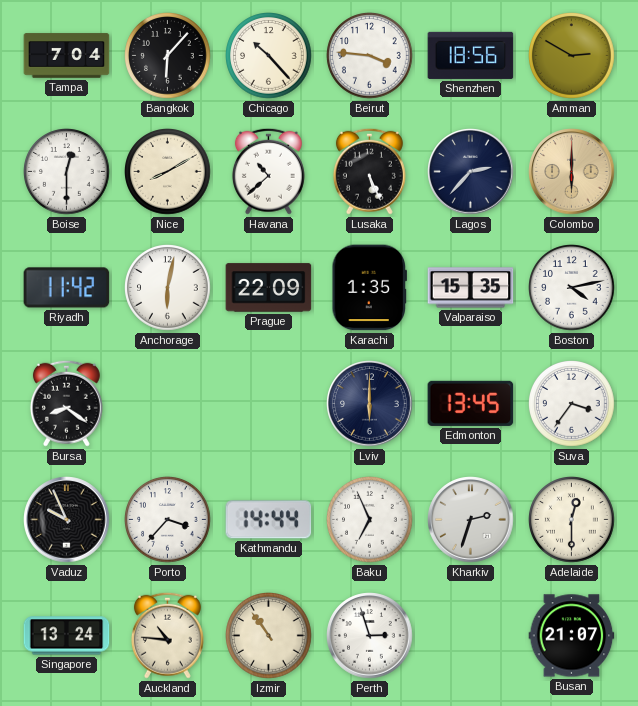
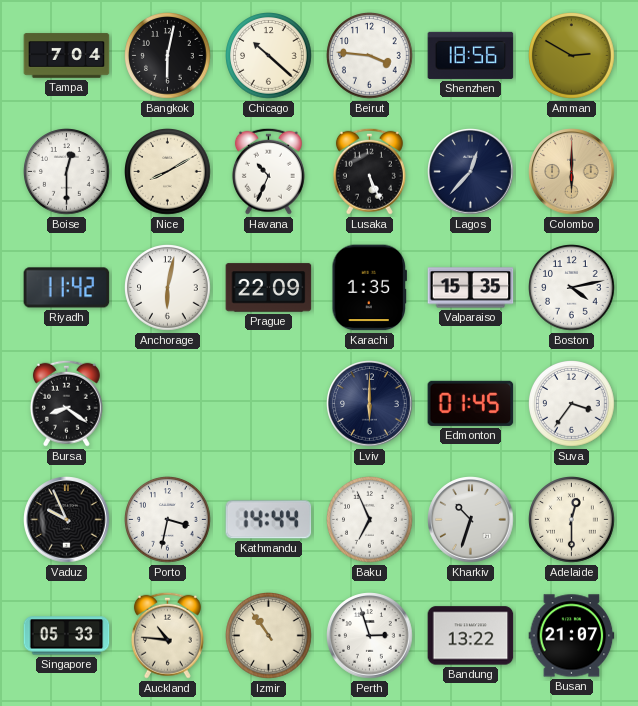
Bangkok: 6:07 -> 6:02
Chicago: 10:23 -> 10:22
Havana: 10:38 -> 10:34
Lagos: 2:37 -> 12:37
Edmonton: 13:45 -> 01:45
Porto: 3:37 -> 3:32
Kharkiv: 2:33 -> 10:33
Singapore: 13:24 -> 05:33
Bandung: none -> 13:22
